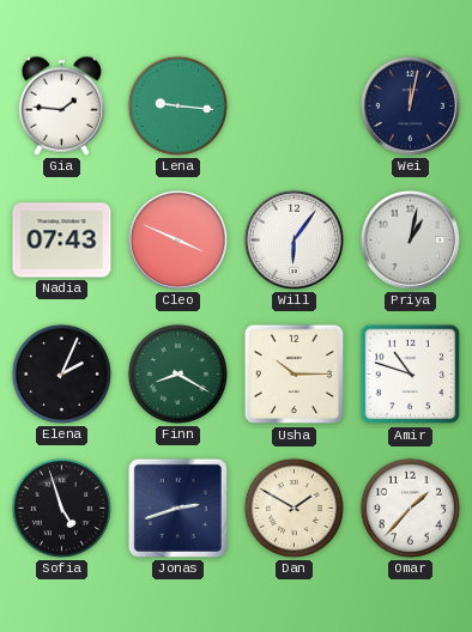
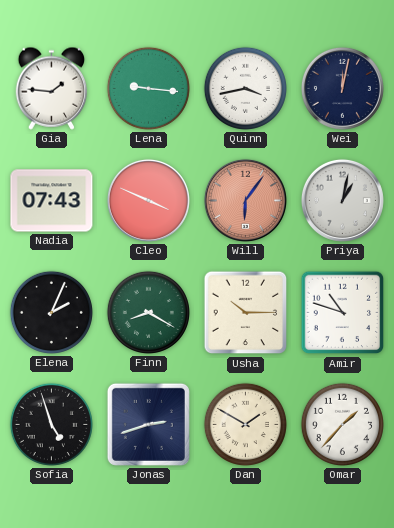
Quinn: none -> 3:43
Will dial: white -> salmon
